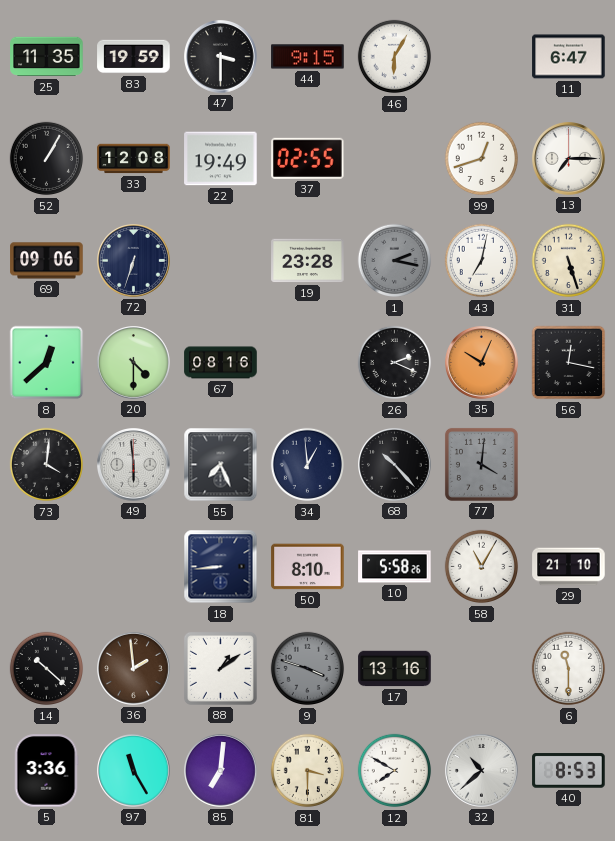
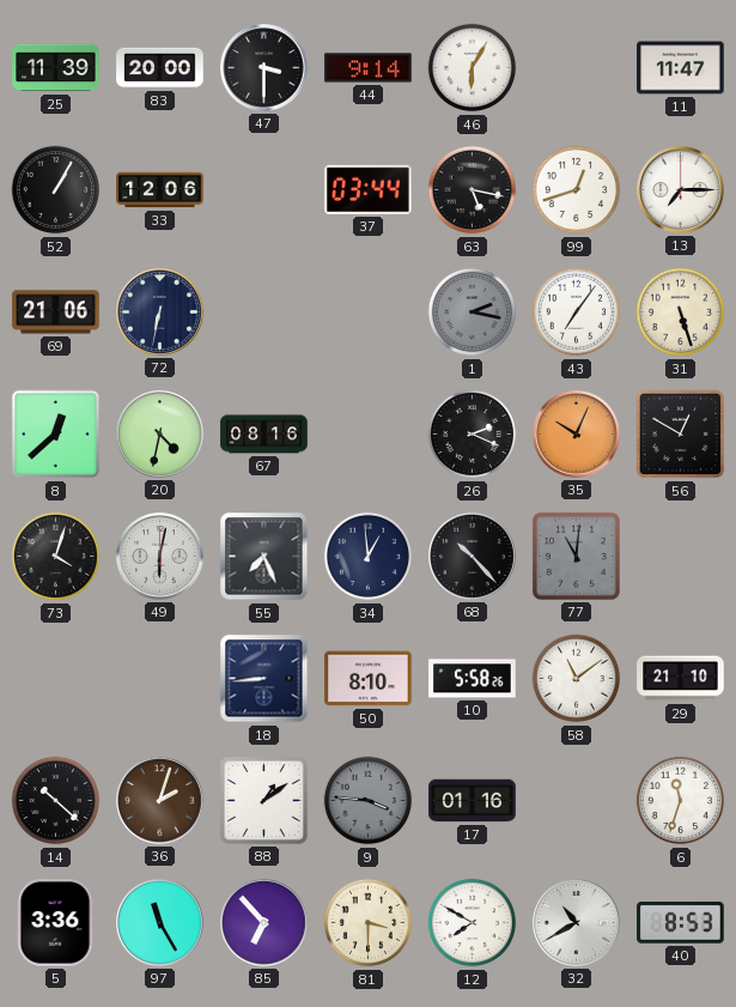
25: 11:35 -> 11:39
83: 19:59 -> 20:00
44: 9:15 -> 9:14
11: 6:47 -> 11:47
33: 12:08 -> 12:06
22: 19:49 -> none
37: 02:55 -> 03:44
63: none -> 5:17
69: 09:06 -> 21:06
72: 6:33 -> 6:32
19: 23:28 -> none
43: 7:02 -> 7:06
20: 4:30 -> 4:32
56: 12:17 -> 12:50
73: 4:01 -> 4:03
49: 5:59 -> 6:02
77: 4:01 -> 11:01
58: 11:05 -> 11:09
36: 1:59 -> 2:03
9: 3:48 -> 3:46
17: 13:16 -> 01:16
6: 11:30 -> 11:33
85: 7:01 -> 6:53
32: 10:38 -> 10:40
